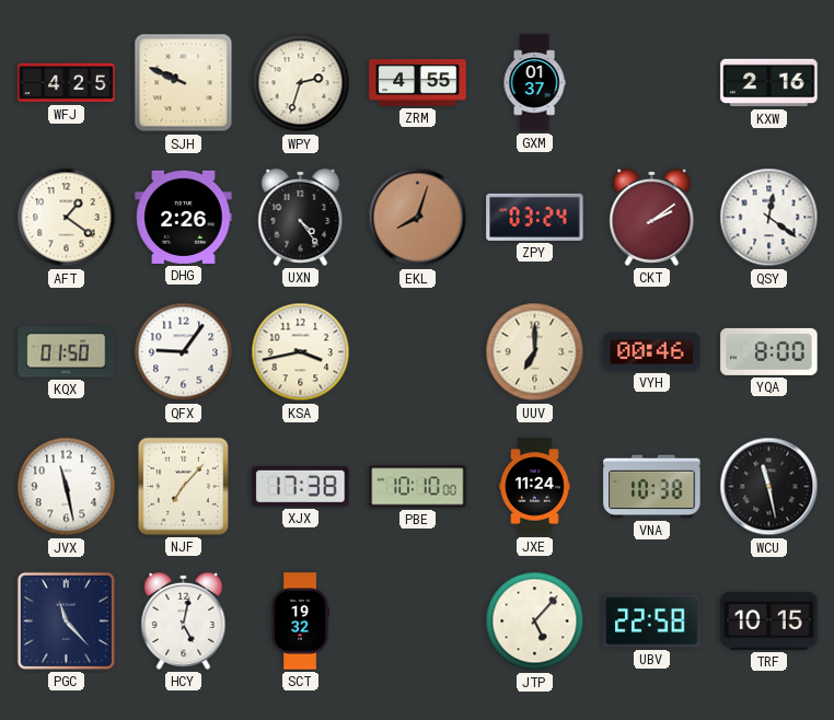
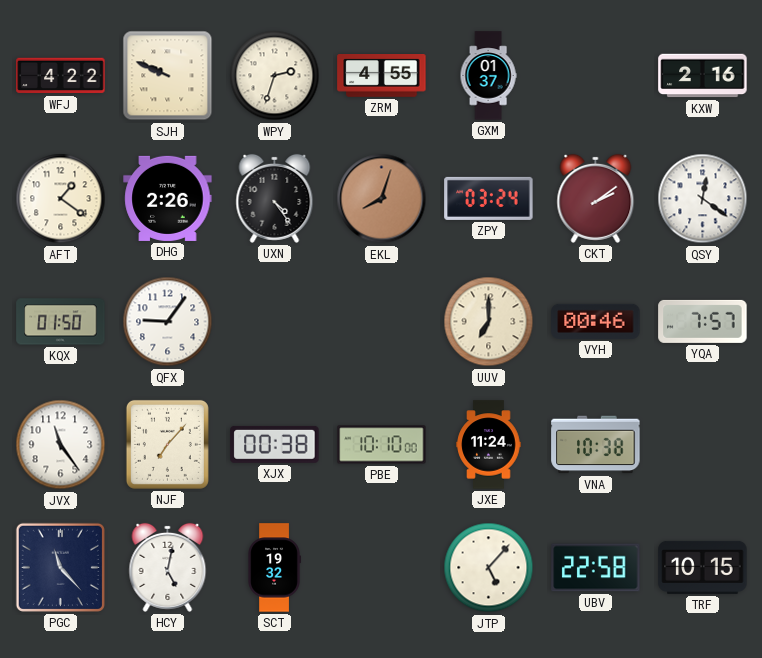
WFJ: 4:25 -> 4:22
KSA: 3:43 -> none
YQA: 8:00 -> 7:57
JVX: 11:28 -> 11:24
XJX: 17:38 -> 00:38
WCU: 11:28 -> none
